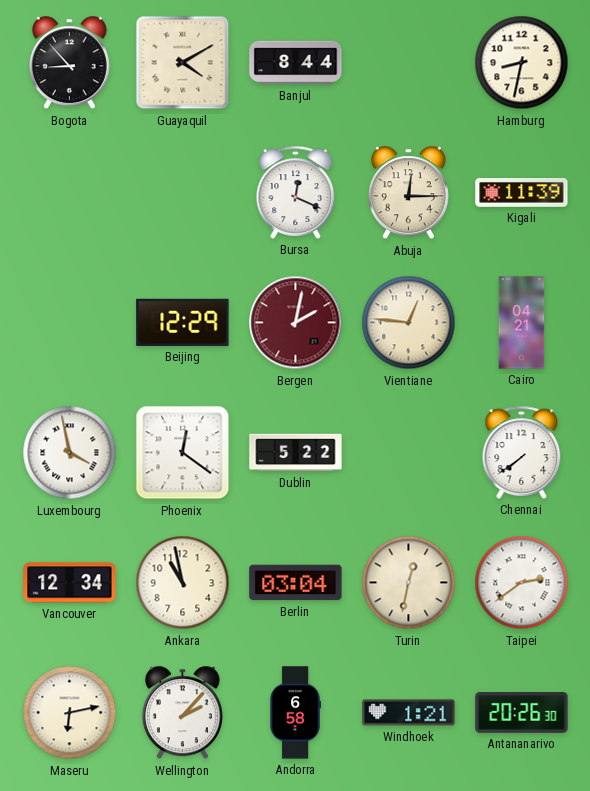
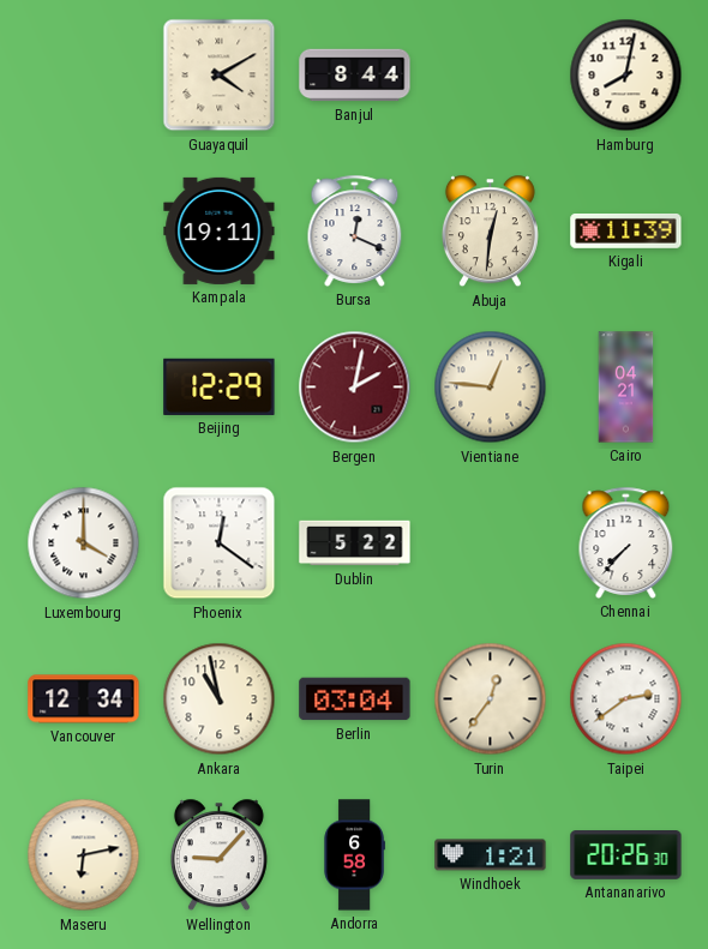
Bogota: 8:53 -> none
Hamburg: 8:32 -> 8:02
Kampala: none -> 19:11
Abuja: 12:15 -> 12:31
Luxembourg: 3:58 -> 4:00
Chennai: 7:39 -> 7:37
Turin: 12:32 -> 12:36
Wellington: 2:07 -> 9:07
